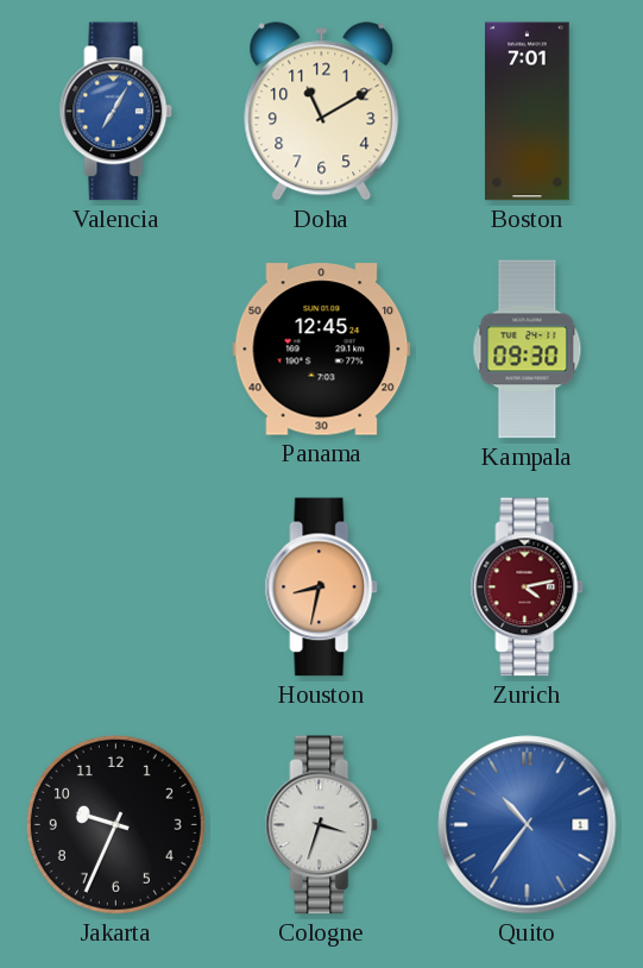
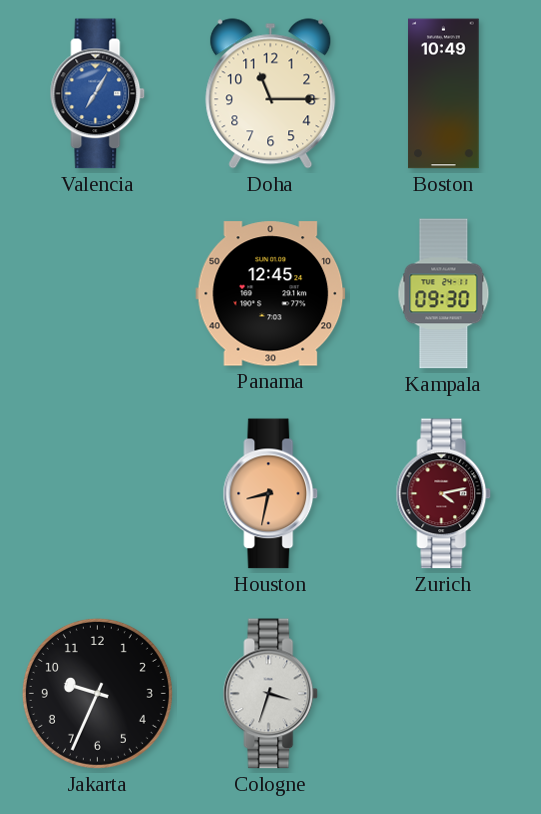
Doha: 11:10 -> 11:15
Boston: 7:01 -> 10:49
Quito: 10:36 -> none
